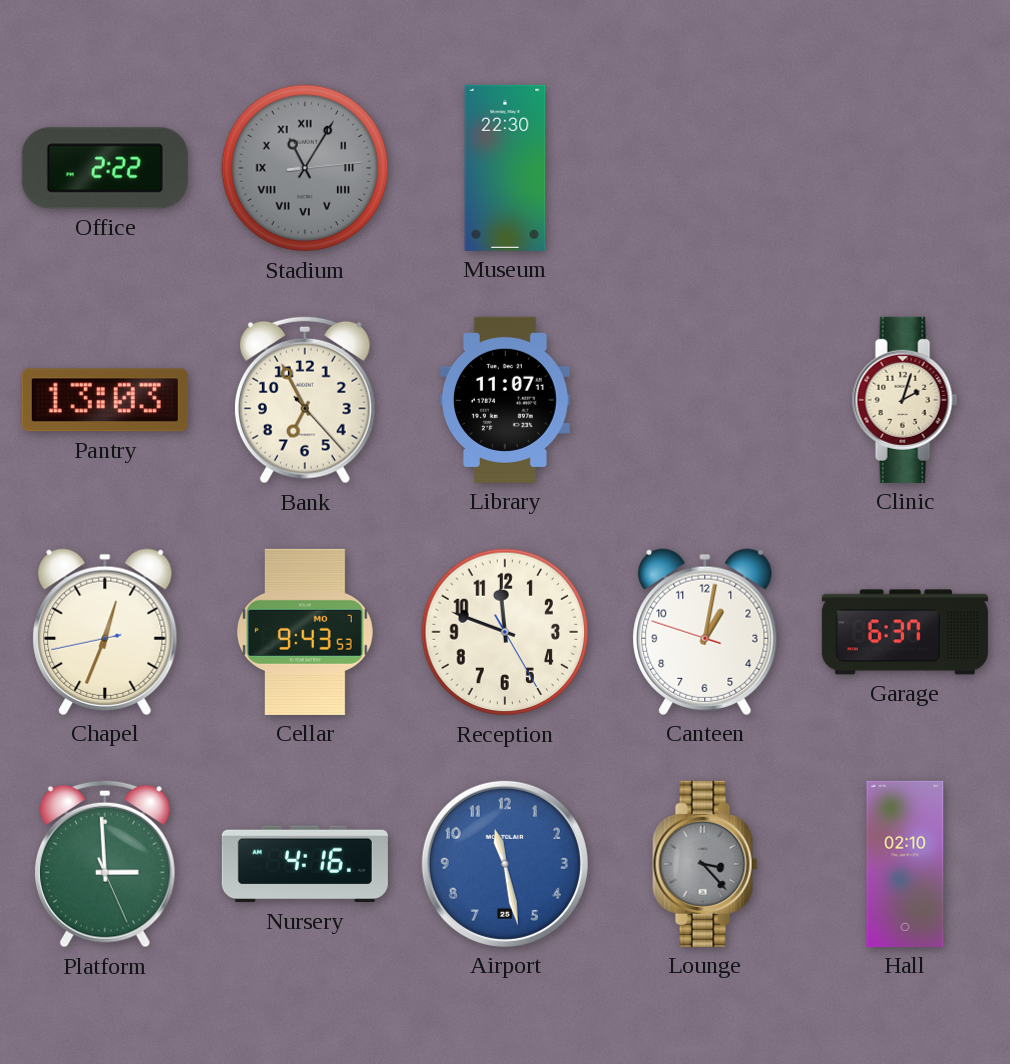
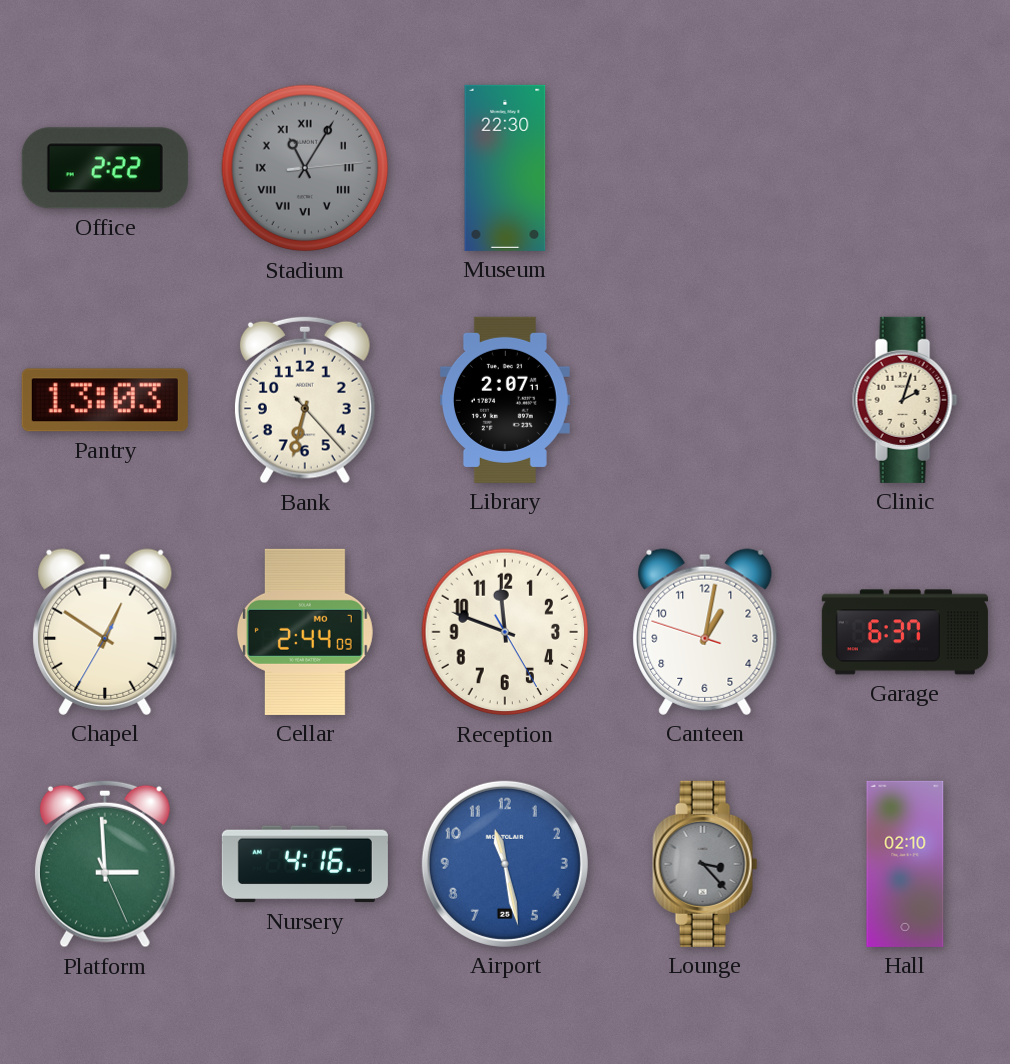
Bank: 6:55 -> 6:32
Library: 11:07 -> 2:07
Chapel: 12:33 -> 12:50
Cellar: 9:43 -> 2:44
